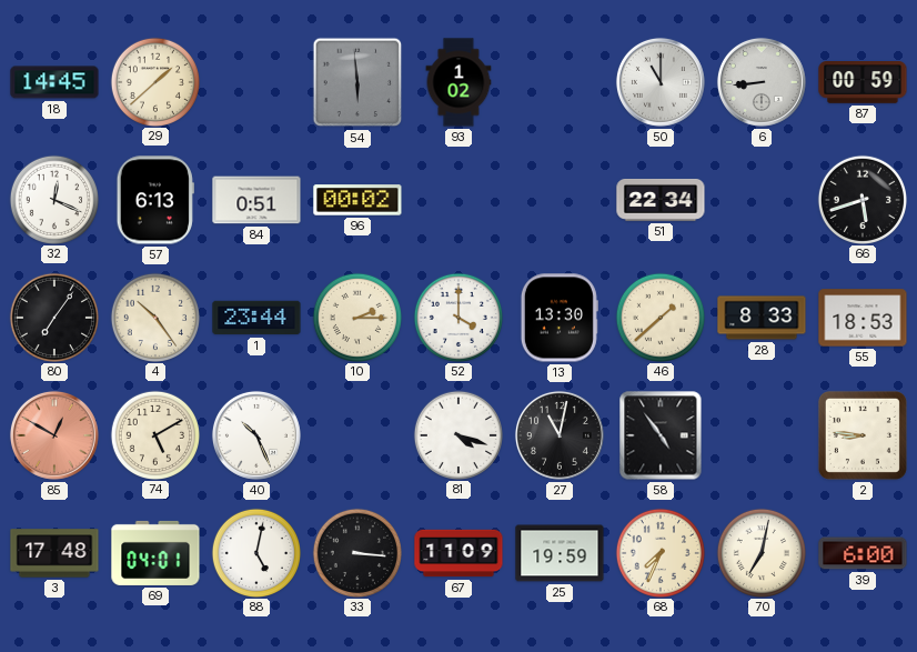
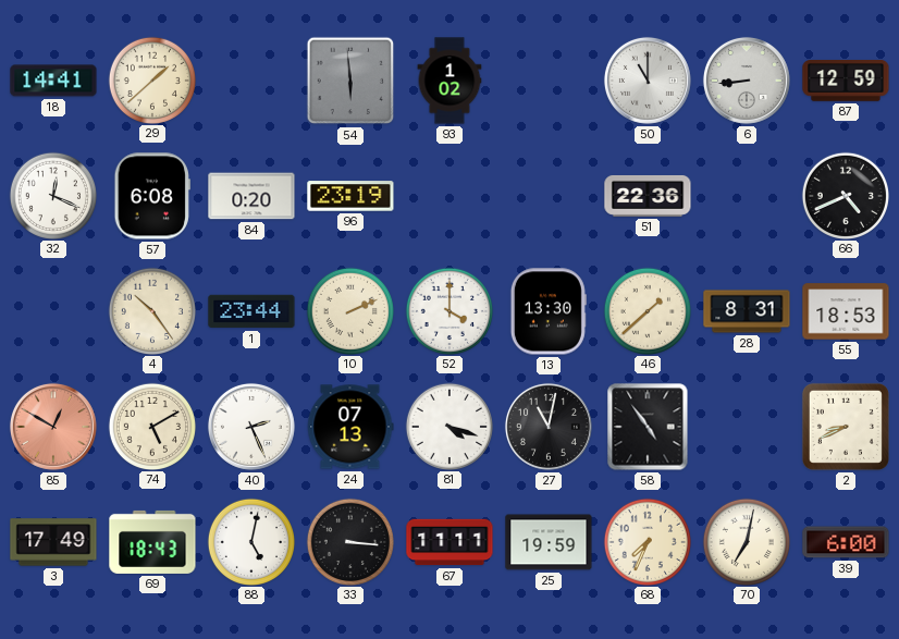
18: 14:45 -> 14:41
87: 00:59 -> 12:59
57: 6:13 -> 6:08
84: 0:51 -> 0:20
96: 00:02 -> 23:19
51: 22:34 -> 22:36
66: 5:42 -> 4:41
80: 7:06 -> none
10: 2:15 -> 2:11
28: 8:33 -> 8:31
40: 10:26 -> 2:26
24: none -> 07:13
2: 8:46 -> 8:41
3: 17:48 -> 17:49
69: 04:01 -> 18:43
67: 11:09 -> 11:11
